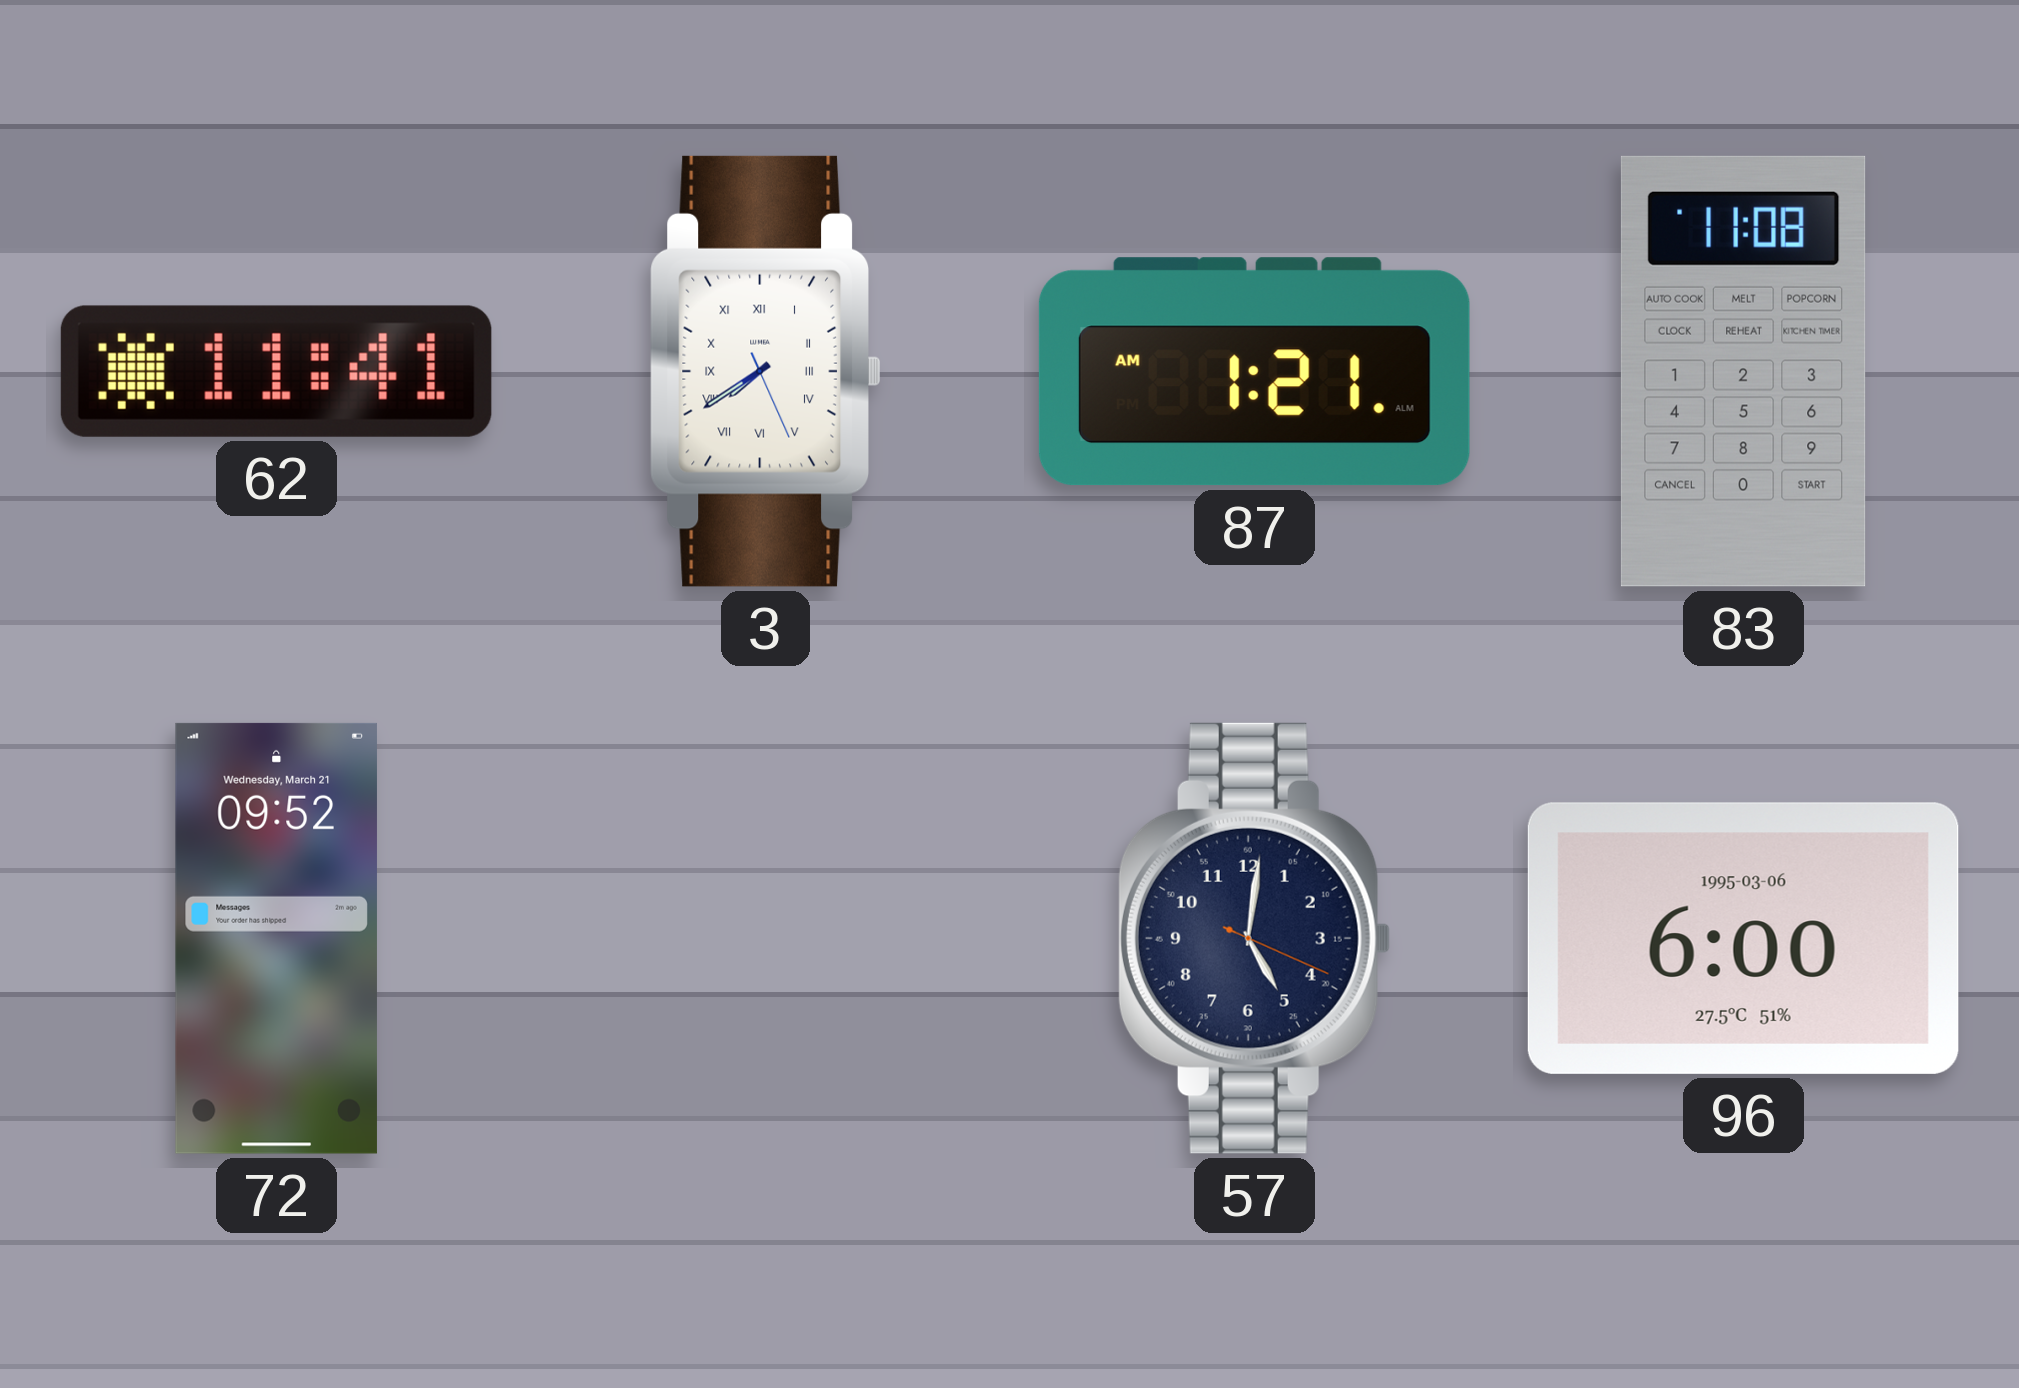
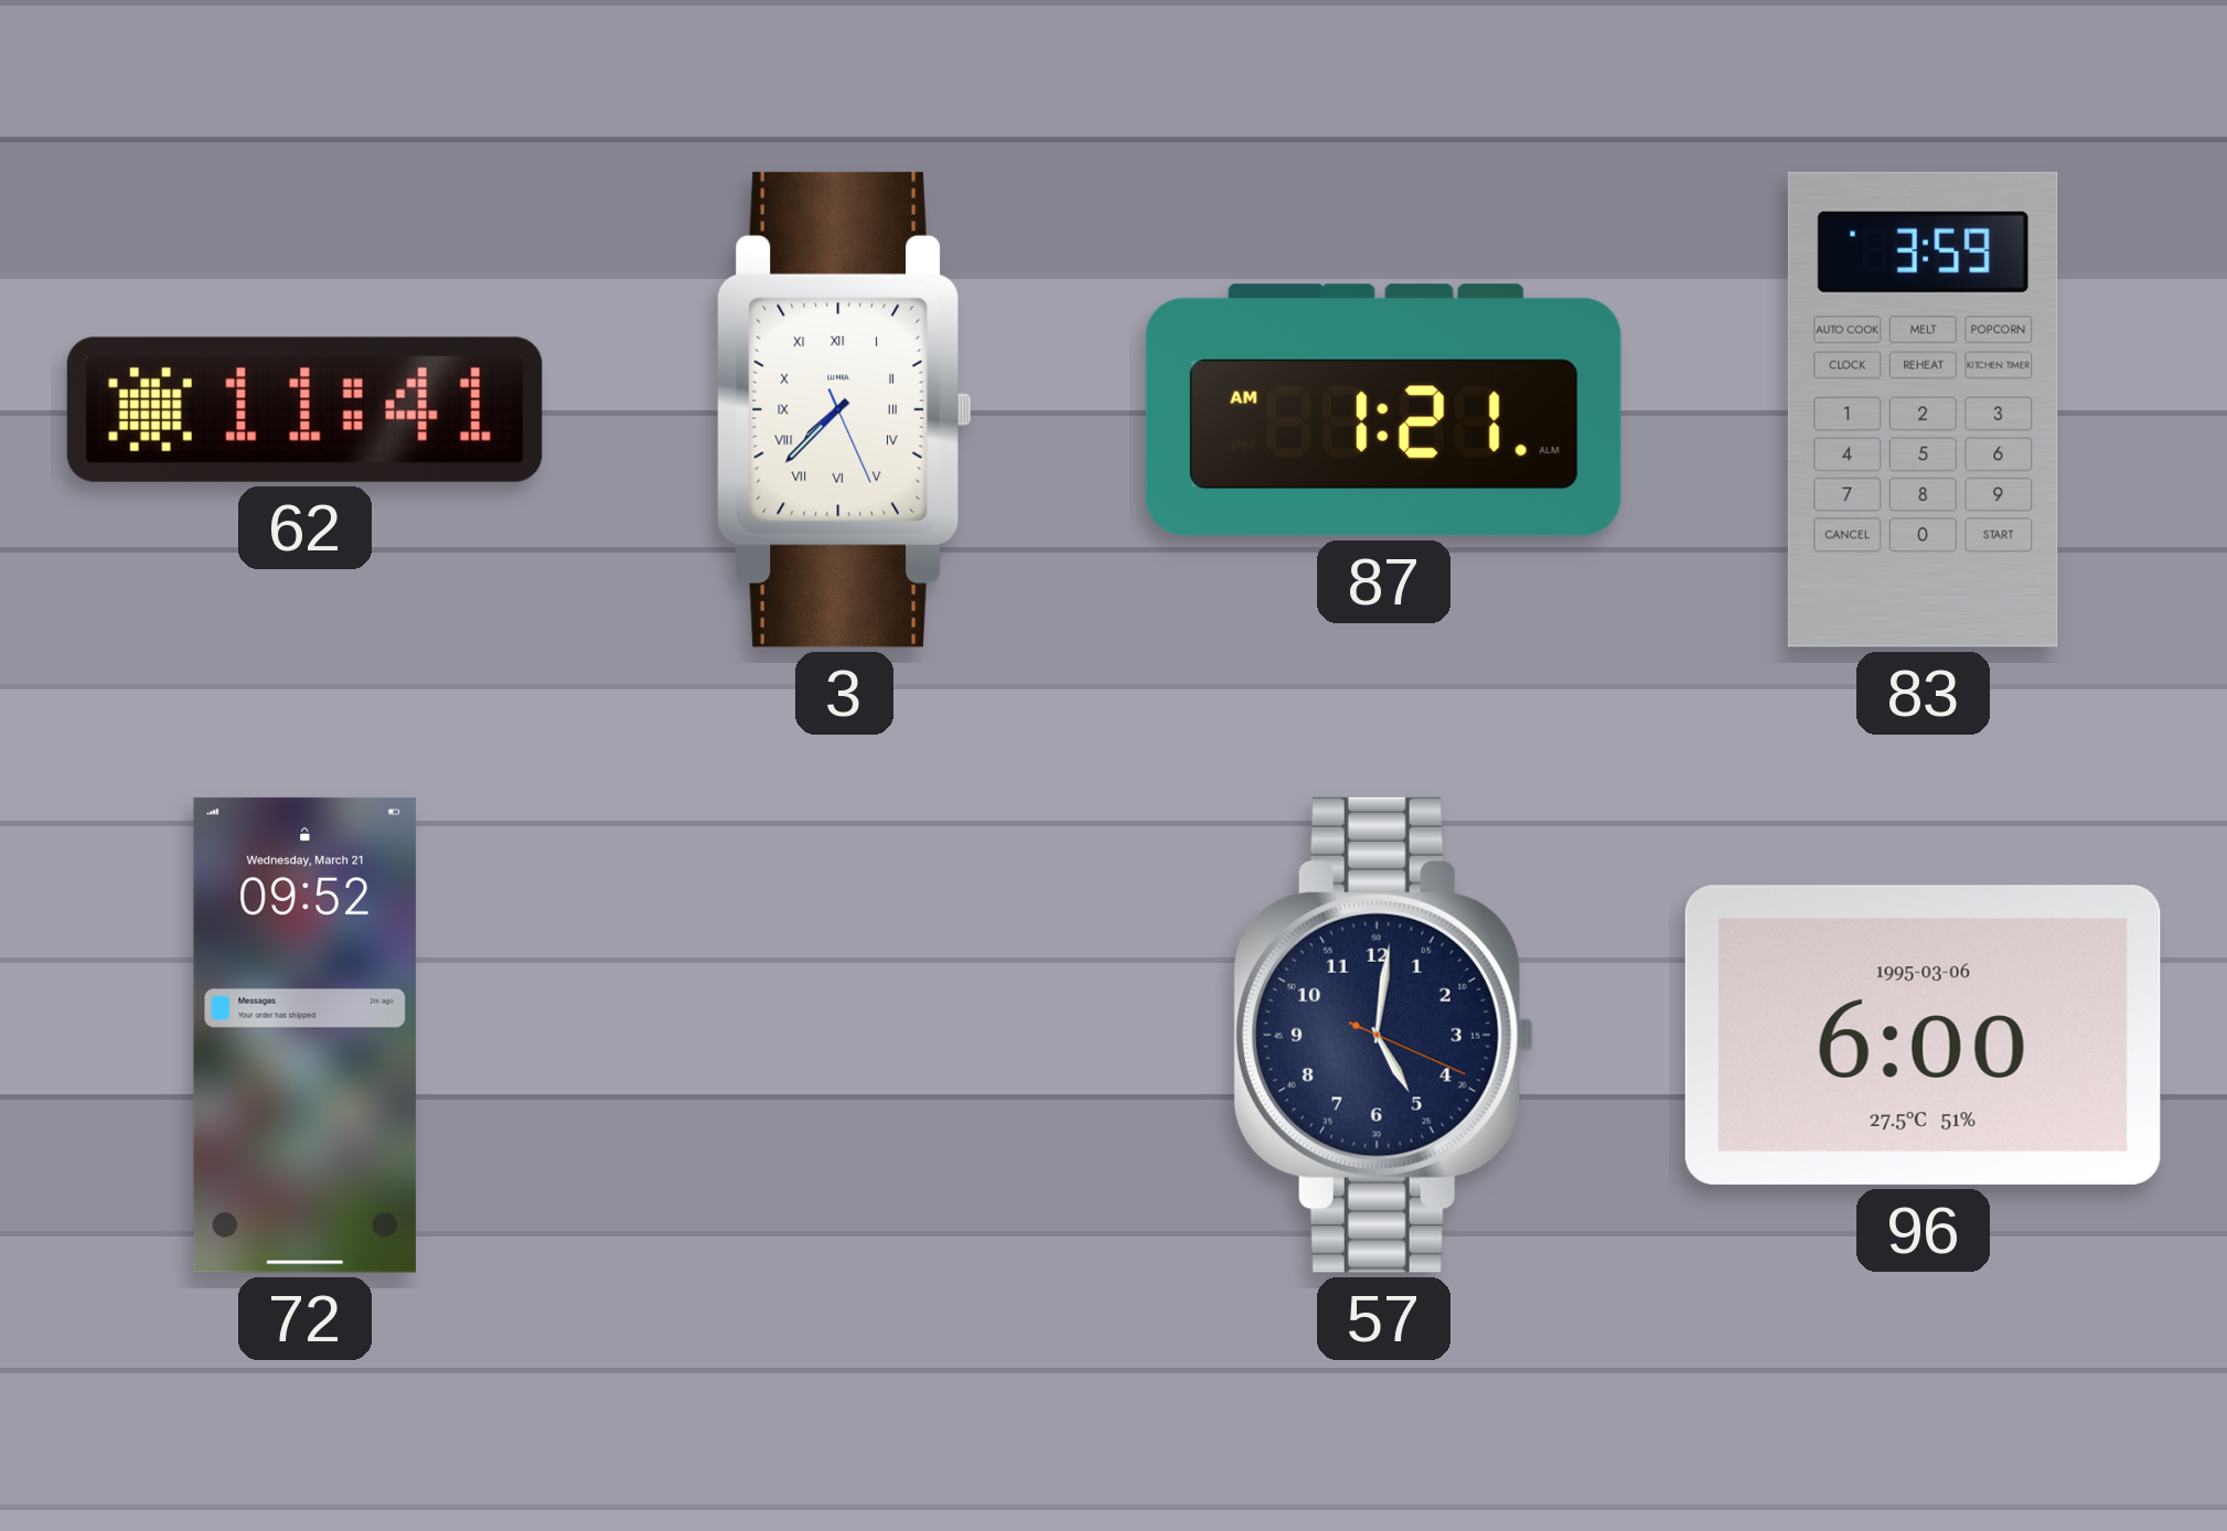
3: 7:39 -> 7:37
83: 11:08 -> 3:59
